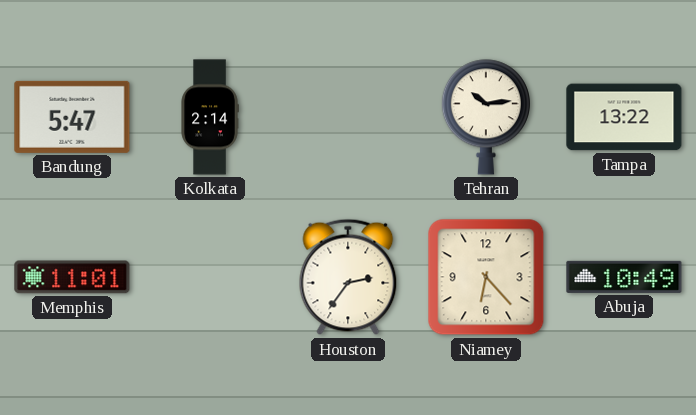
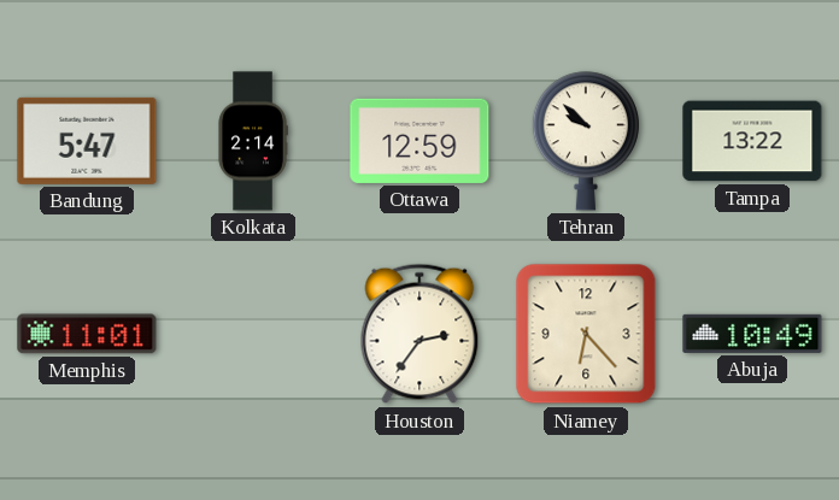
Ottawa: none -> 12:59
Tehran: 10:14 -> 9:52
